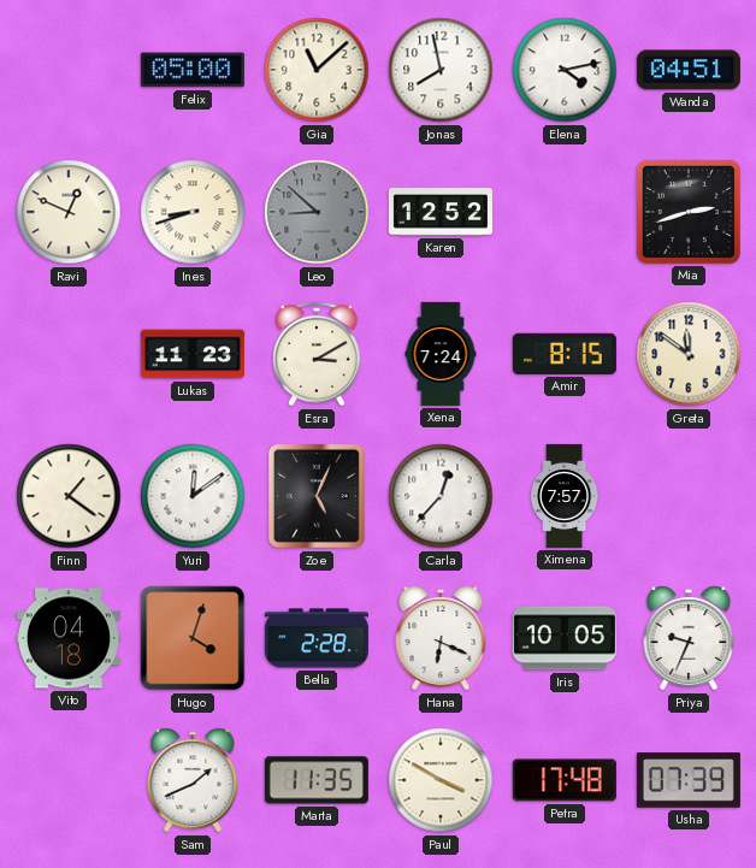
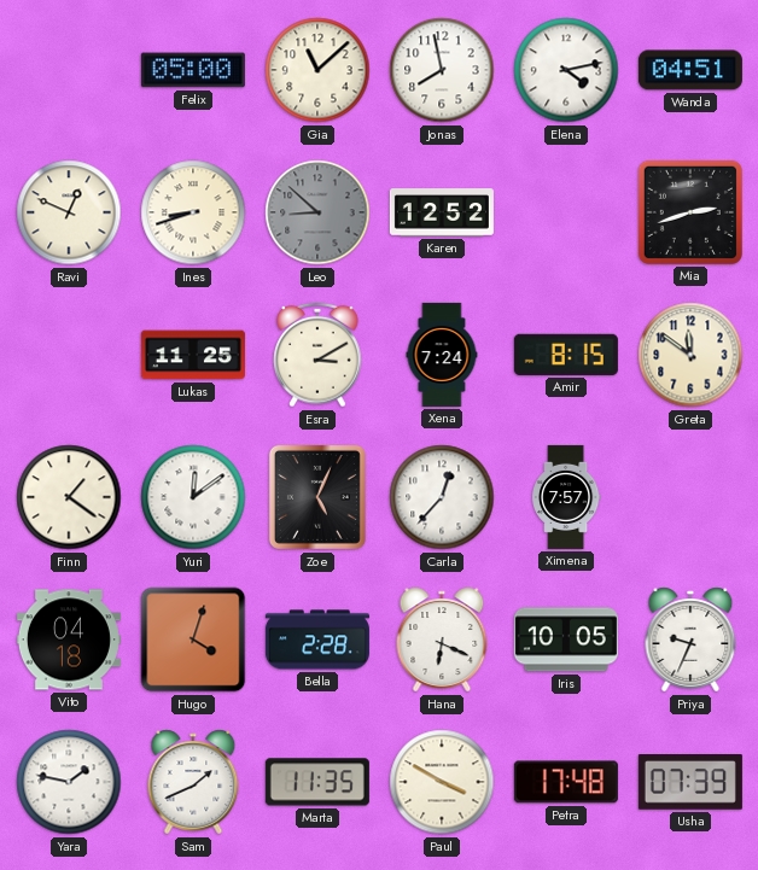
Lukas: 11:23 -> 11:25
Yara: none -> 1:47
